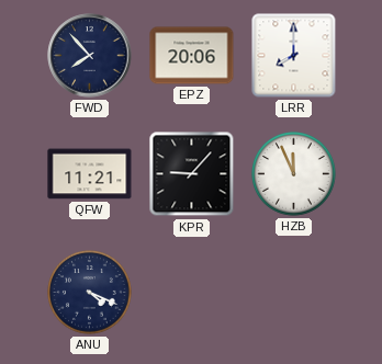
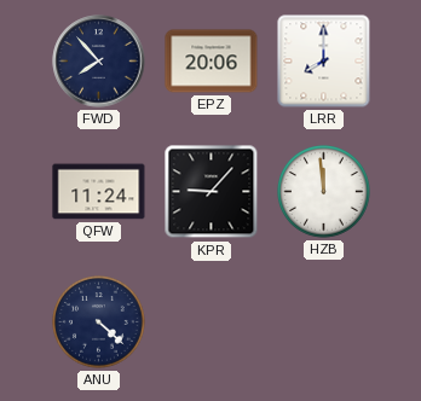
QFW: 11:21 -> 11:24
HZB: 11:56 -> 11:59
ANU: 4:19 -> 4:22
